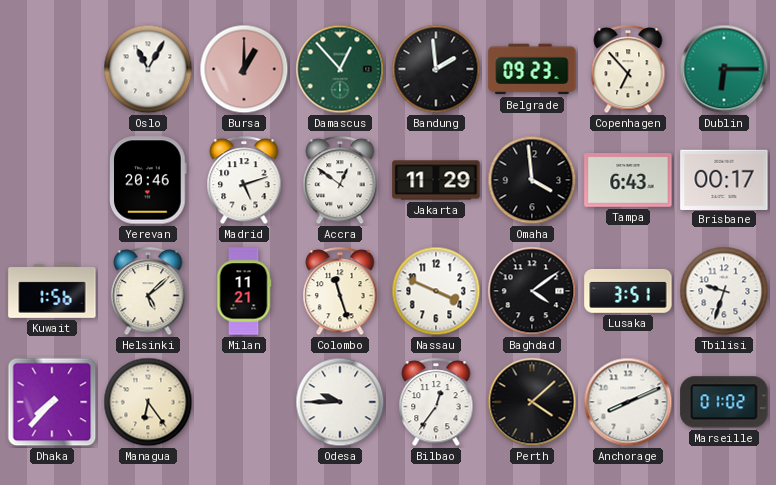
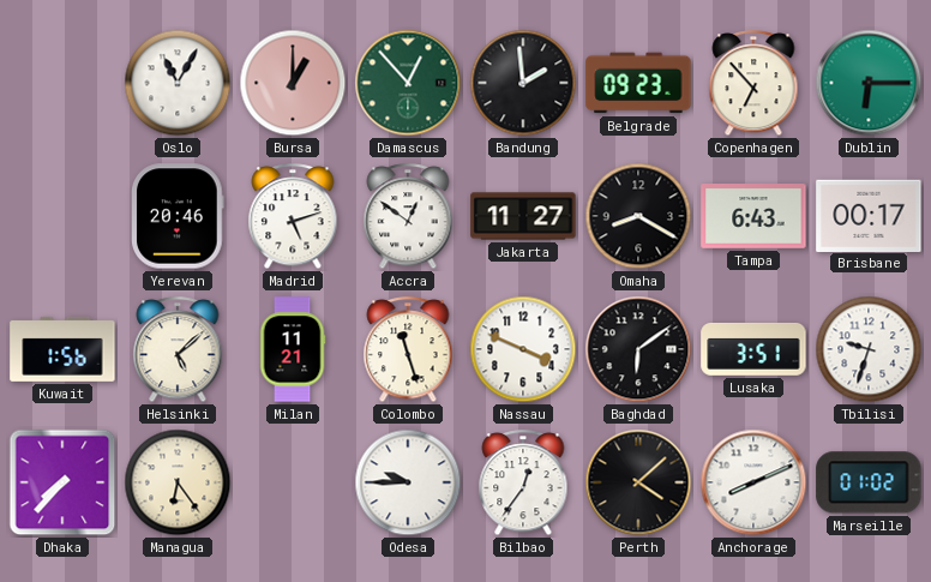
Jakarta: 11:29 -> 11:27
Omaha: 3:59 -> 8:20
Baghdad: 4:09 -> 6:09
